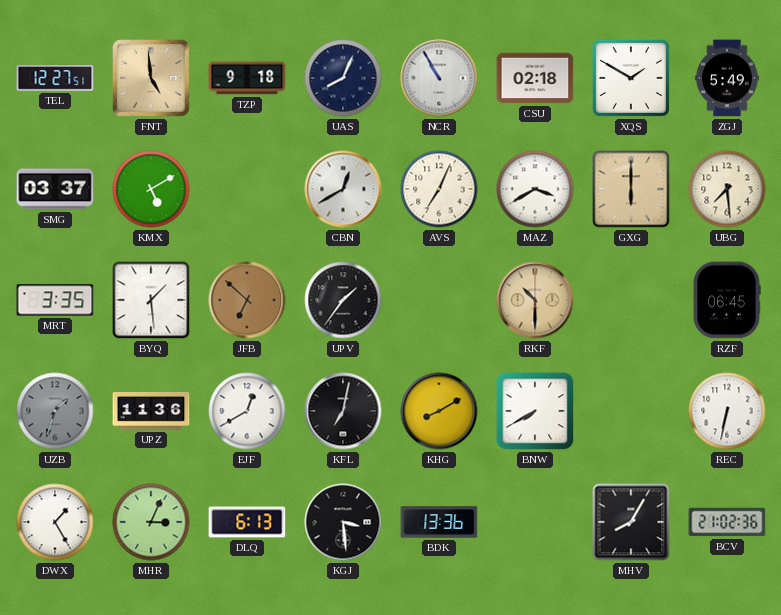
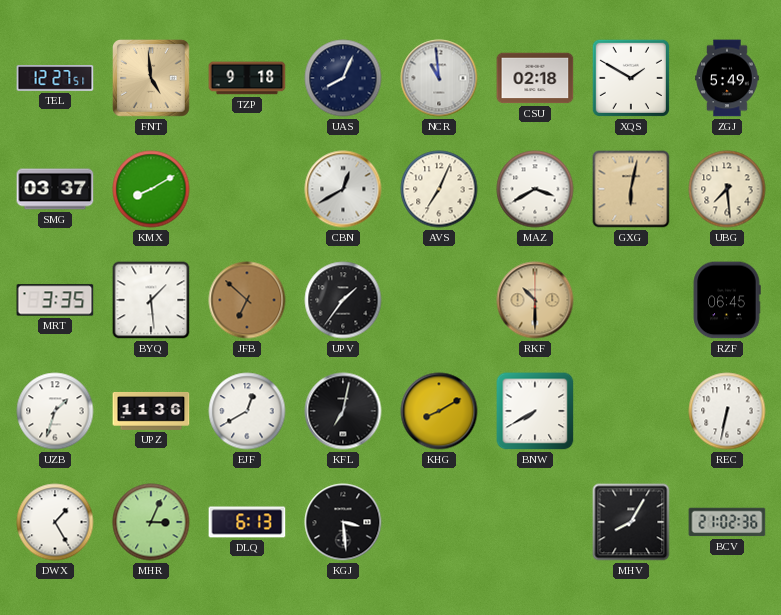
NCR: 10:55 -> 10:59
KMX: 5:10 -> 8:10
GXG: 6:00 -> 6:02
UZB dial: grey -> white
BDK: 13:36 -> none
